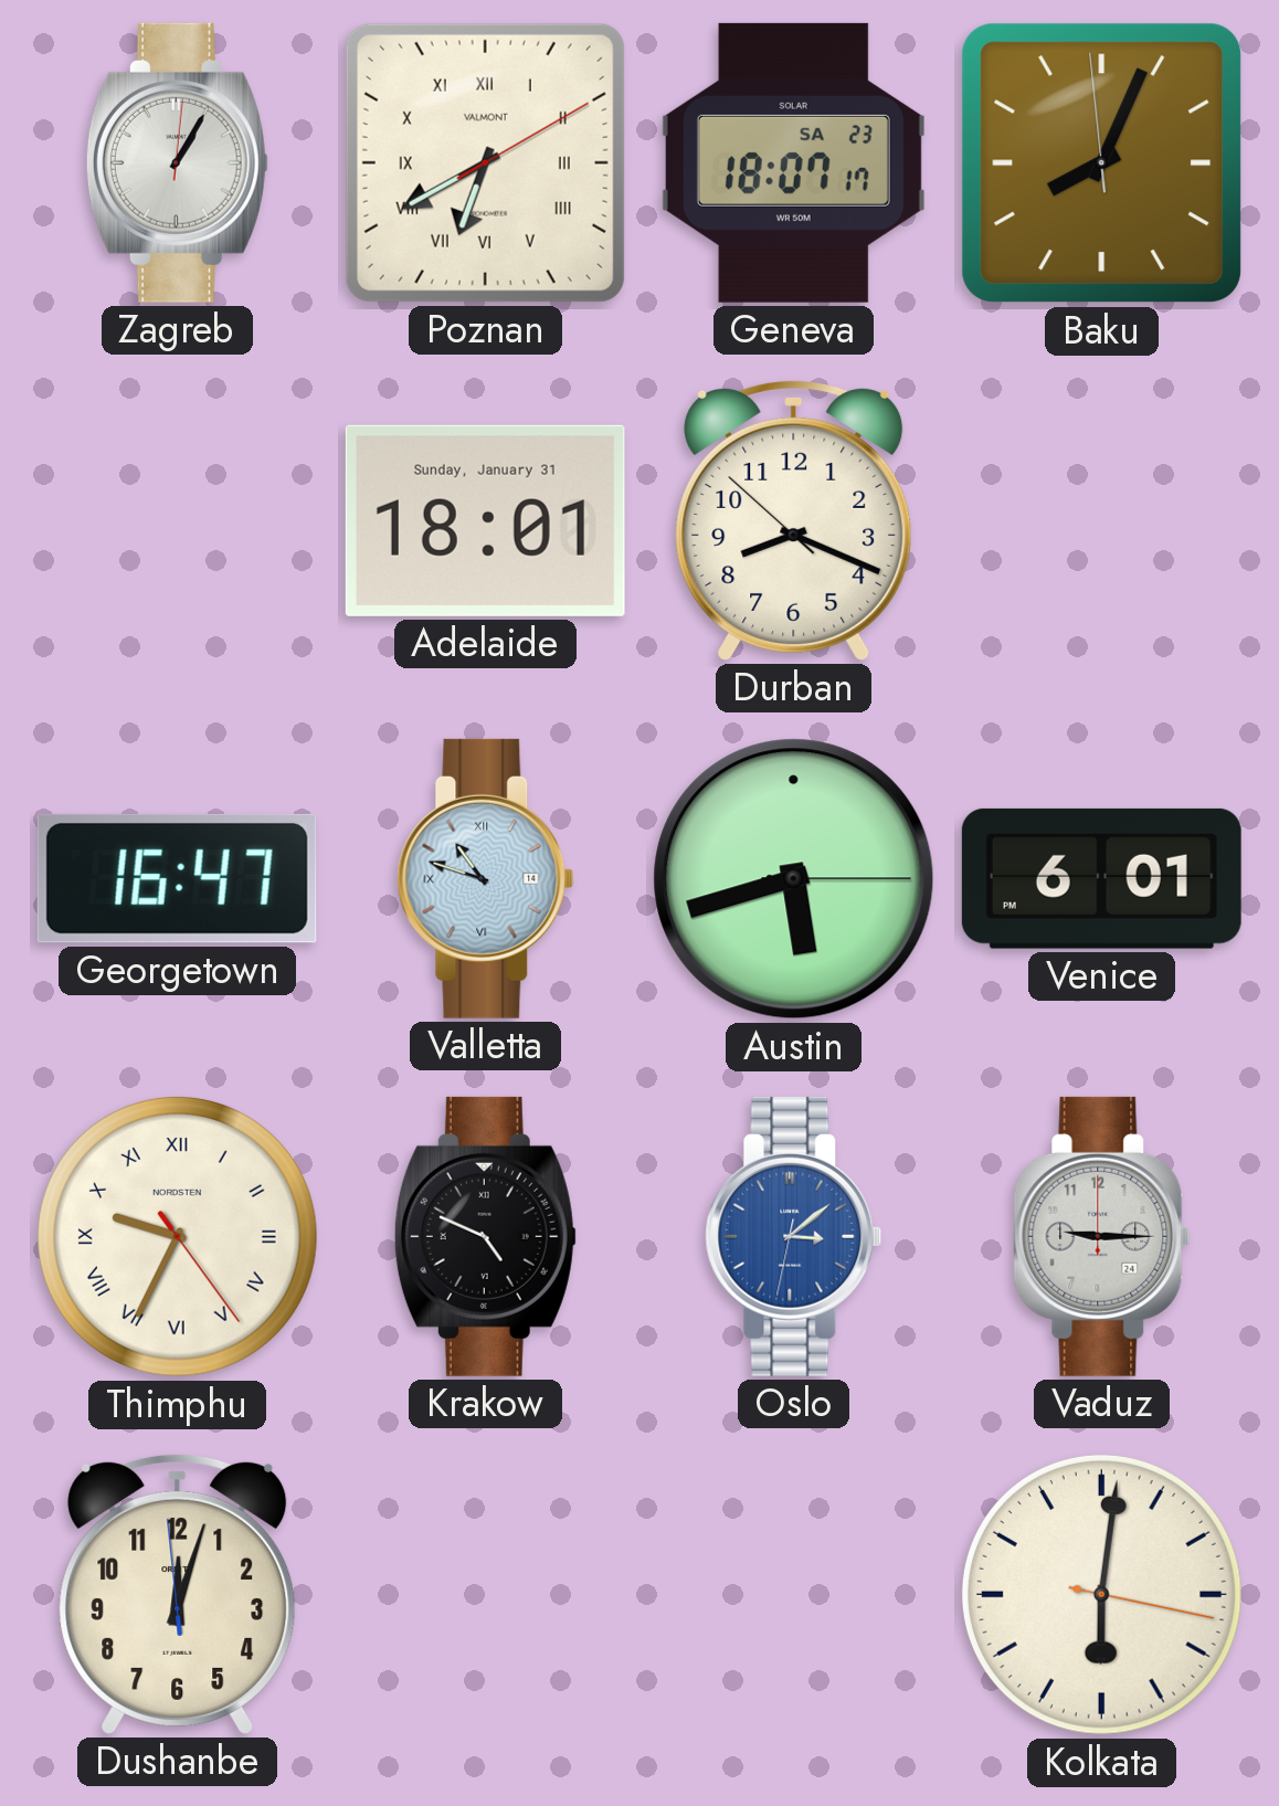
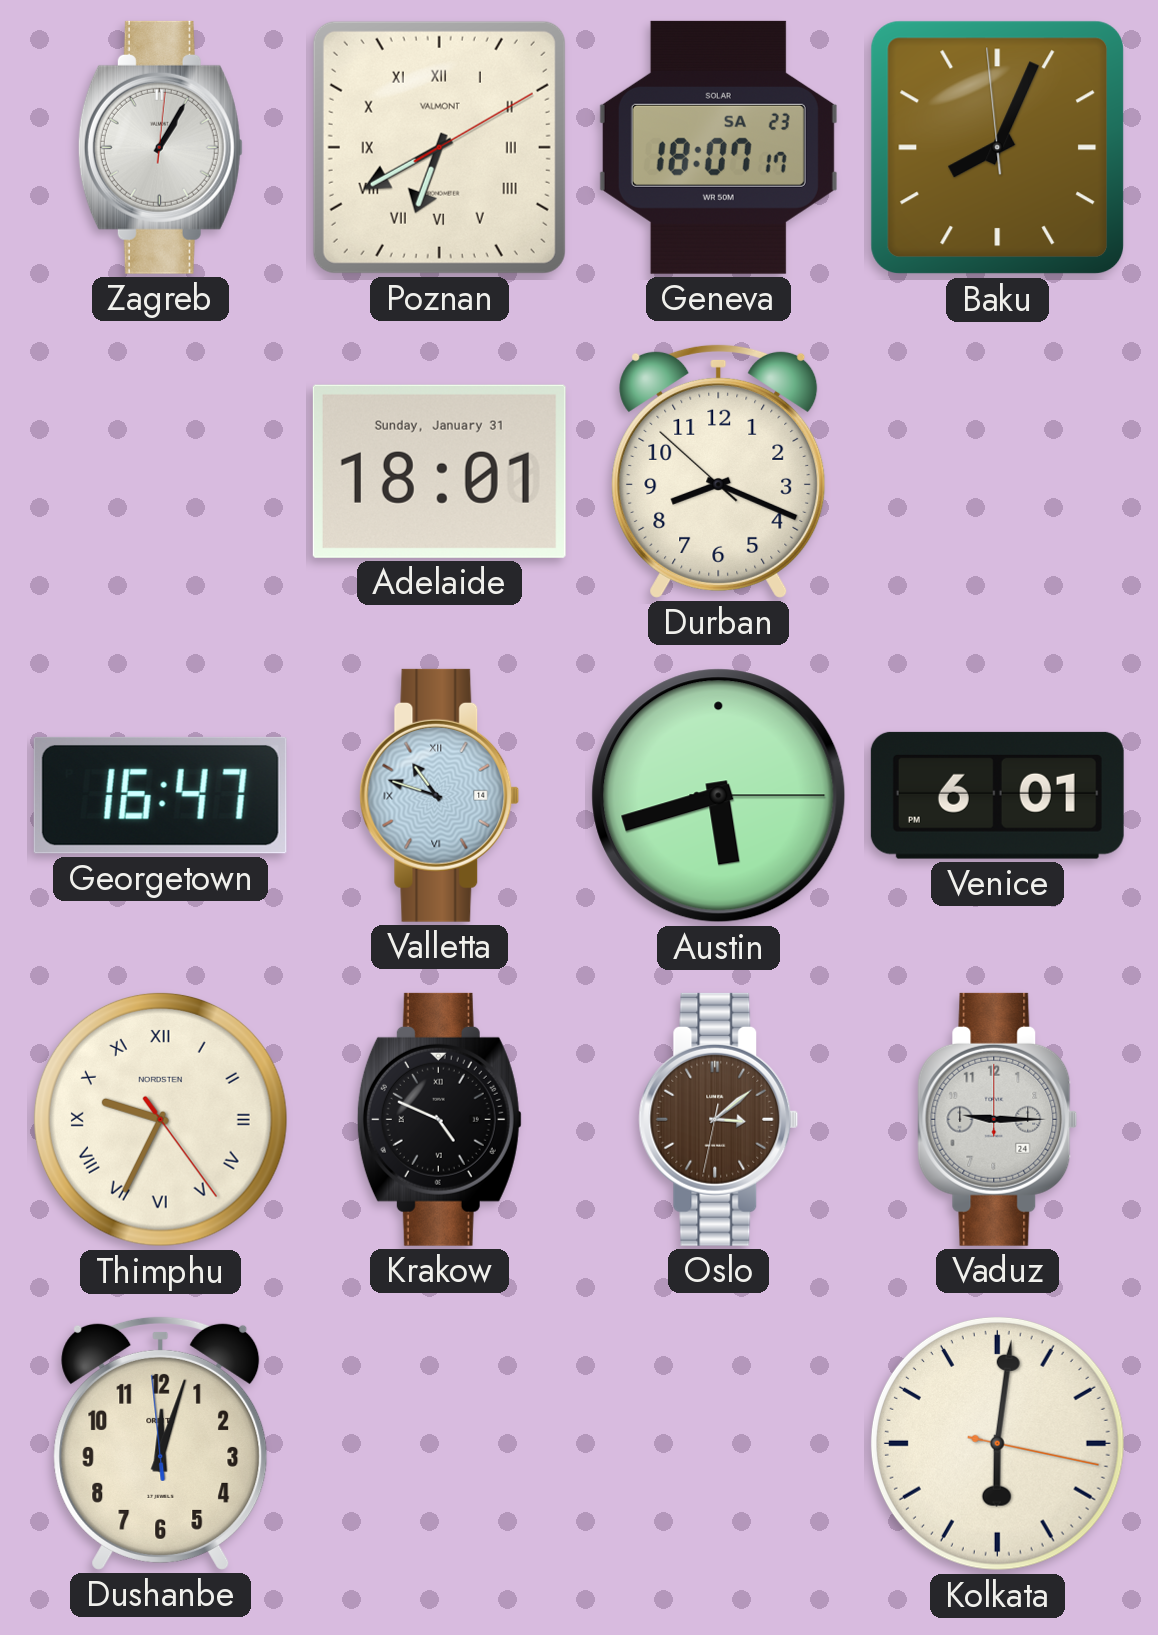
Oslo dial: blue -> brown
